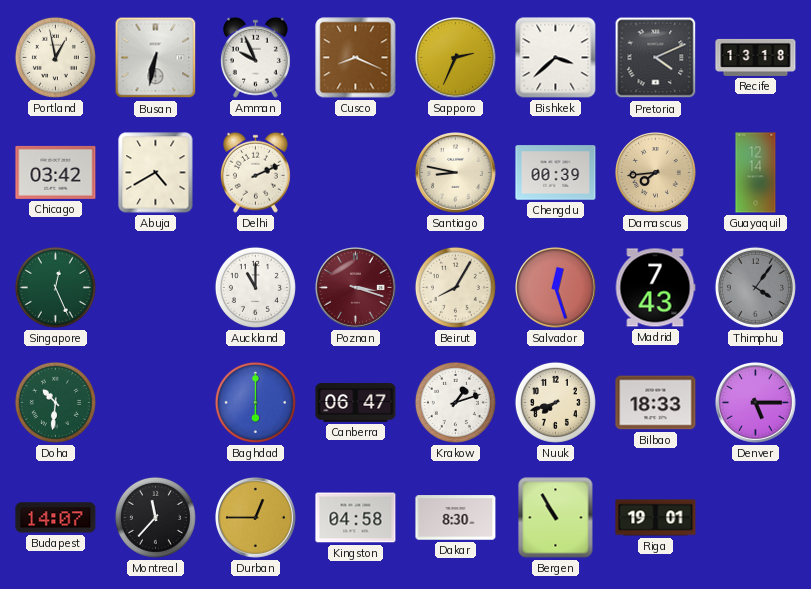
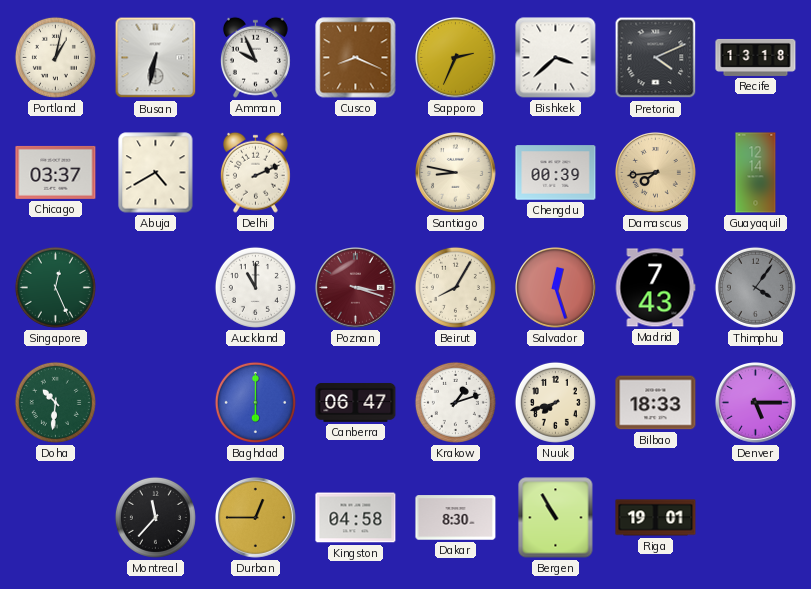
Portland: 12:58 -> 1:02
Chicago: 03:42 -> 03:37
Budapest: 14:07 -> none
